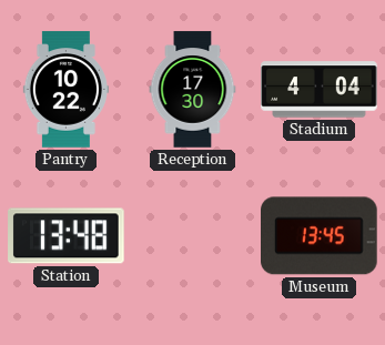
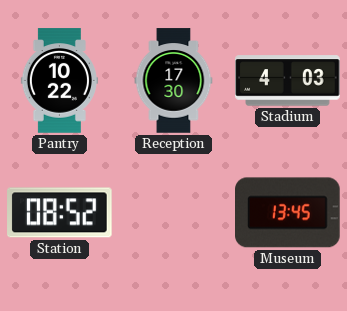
Stadium: 4:04 -> 4:03
Station: 13:48 -> 08:52
